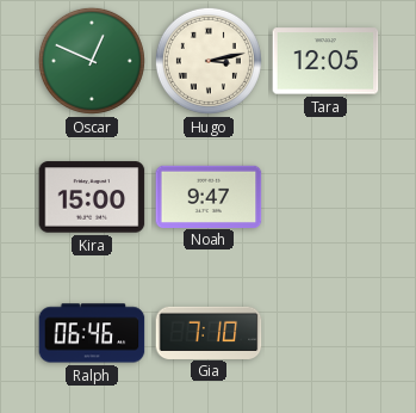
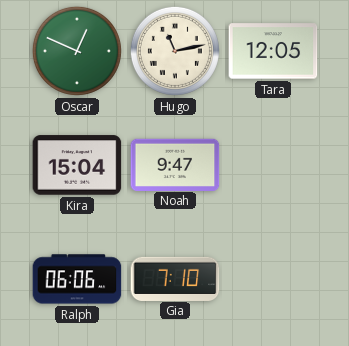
Hugo: 3:13 -> 11:13
Kira: 15:00 -> 15:04
Ralph: 06:46 -> 06:06
